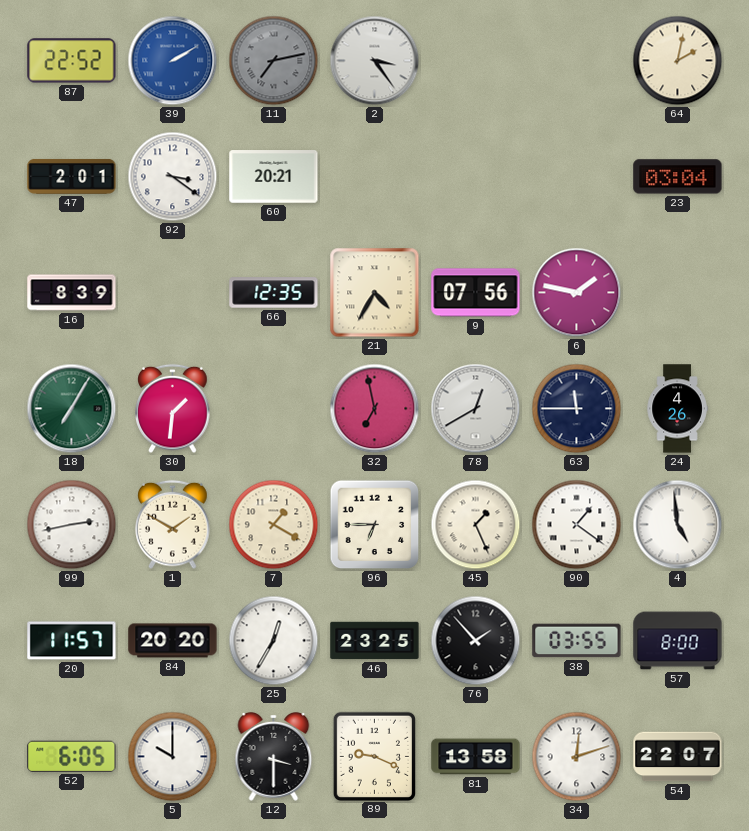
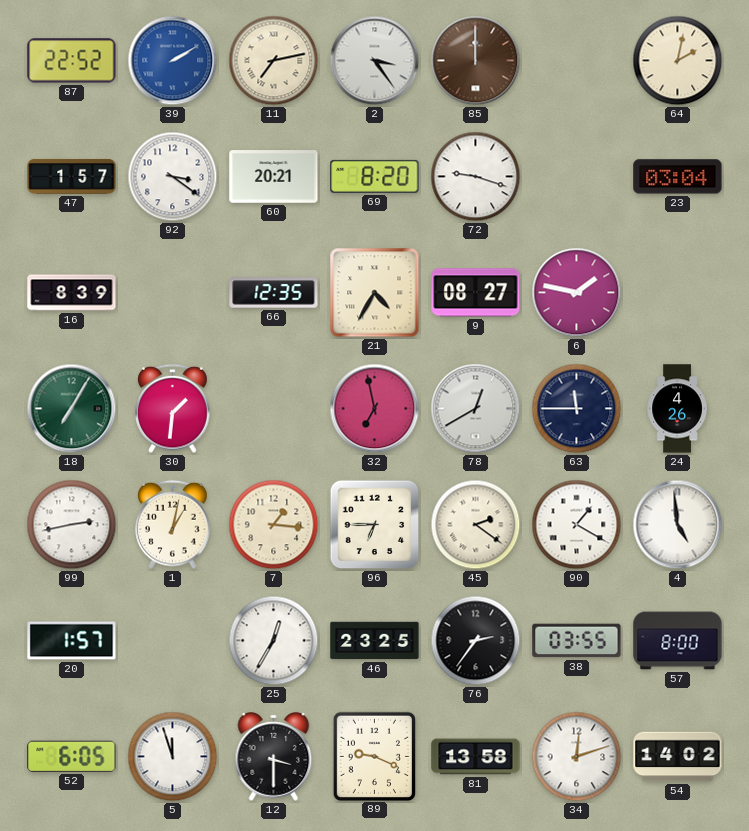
11 dial: grey -> cream
85: none -> 12:00
47: 2:01 -> 1:57
69: none -> 8:20
72: none -> 9:18
9: 07:56 -> 08:27
1: 1:50 -> 1:02
7: 1:20 -> 1:16
45: 1:26 -> 2:21
90: 1:21 -> 1:20
20: 11:57 -> 1:57
84: 20:20 -> none
76: 1:53 -> 2:36
5: 10:00 -> 11:57
54: 22:07 -> 14:02
